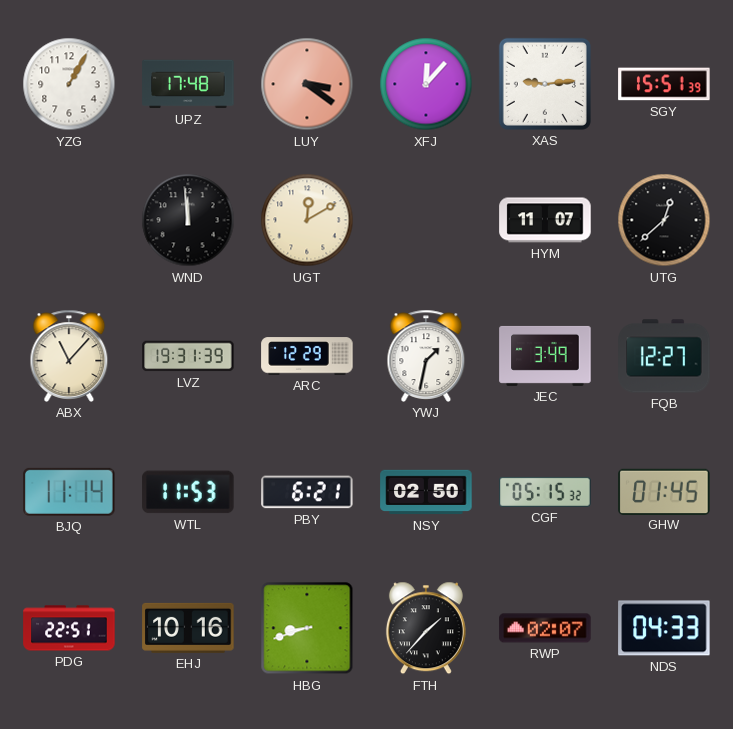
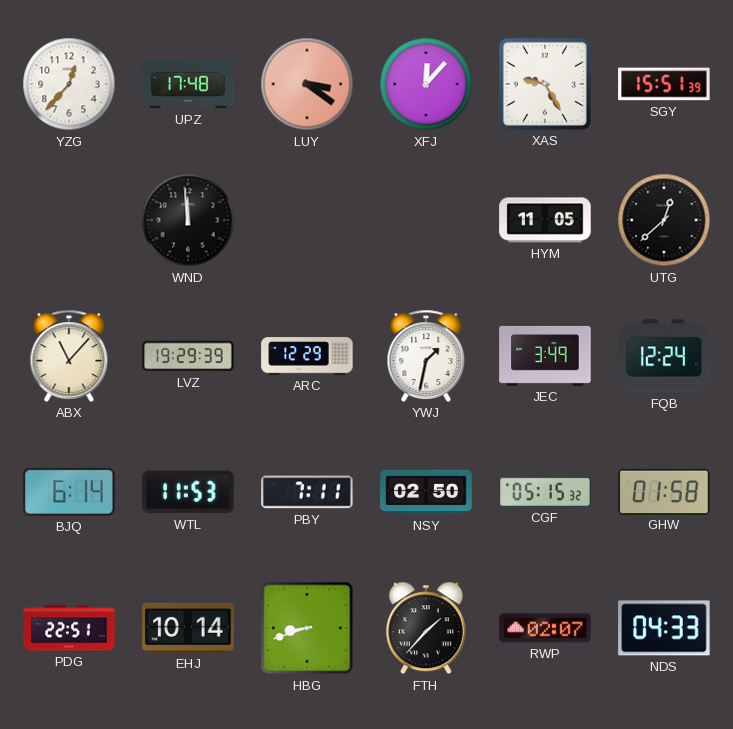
YZG: 1:05 -> 12:37
XAS: 9:14 -> 9:25
UGT: 12:10 -> none
HYM: 11:07 -> 11:05
LVZ: 19:31 -> 19:29
FQB: 12:27 -> 12:24
BJQ: 11:14 -> 6:14
PBY: 6:21 -> 7:11
GHW: 01:45 -> 01:58
EHJ: 10:16 -> 10:14
